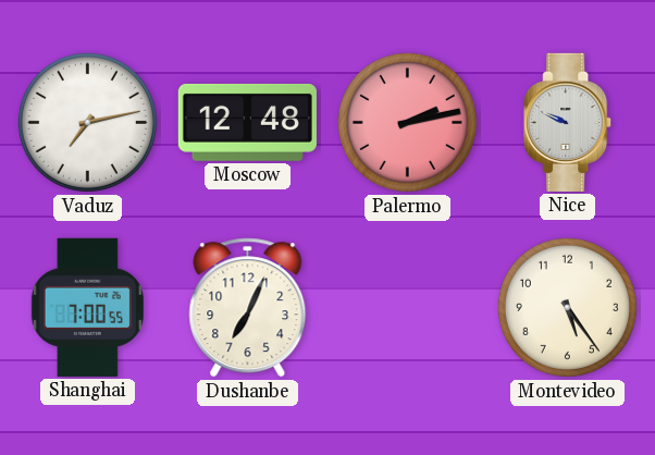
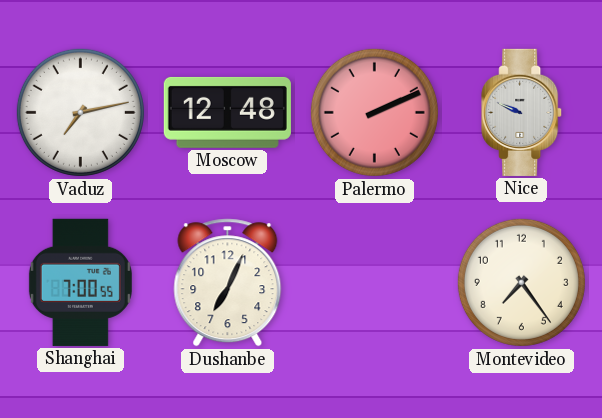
Palermo: 2:13 -> 2:11
Montevideo: 5:24 -> 7:24
